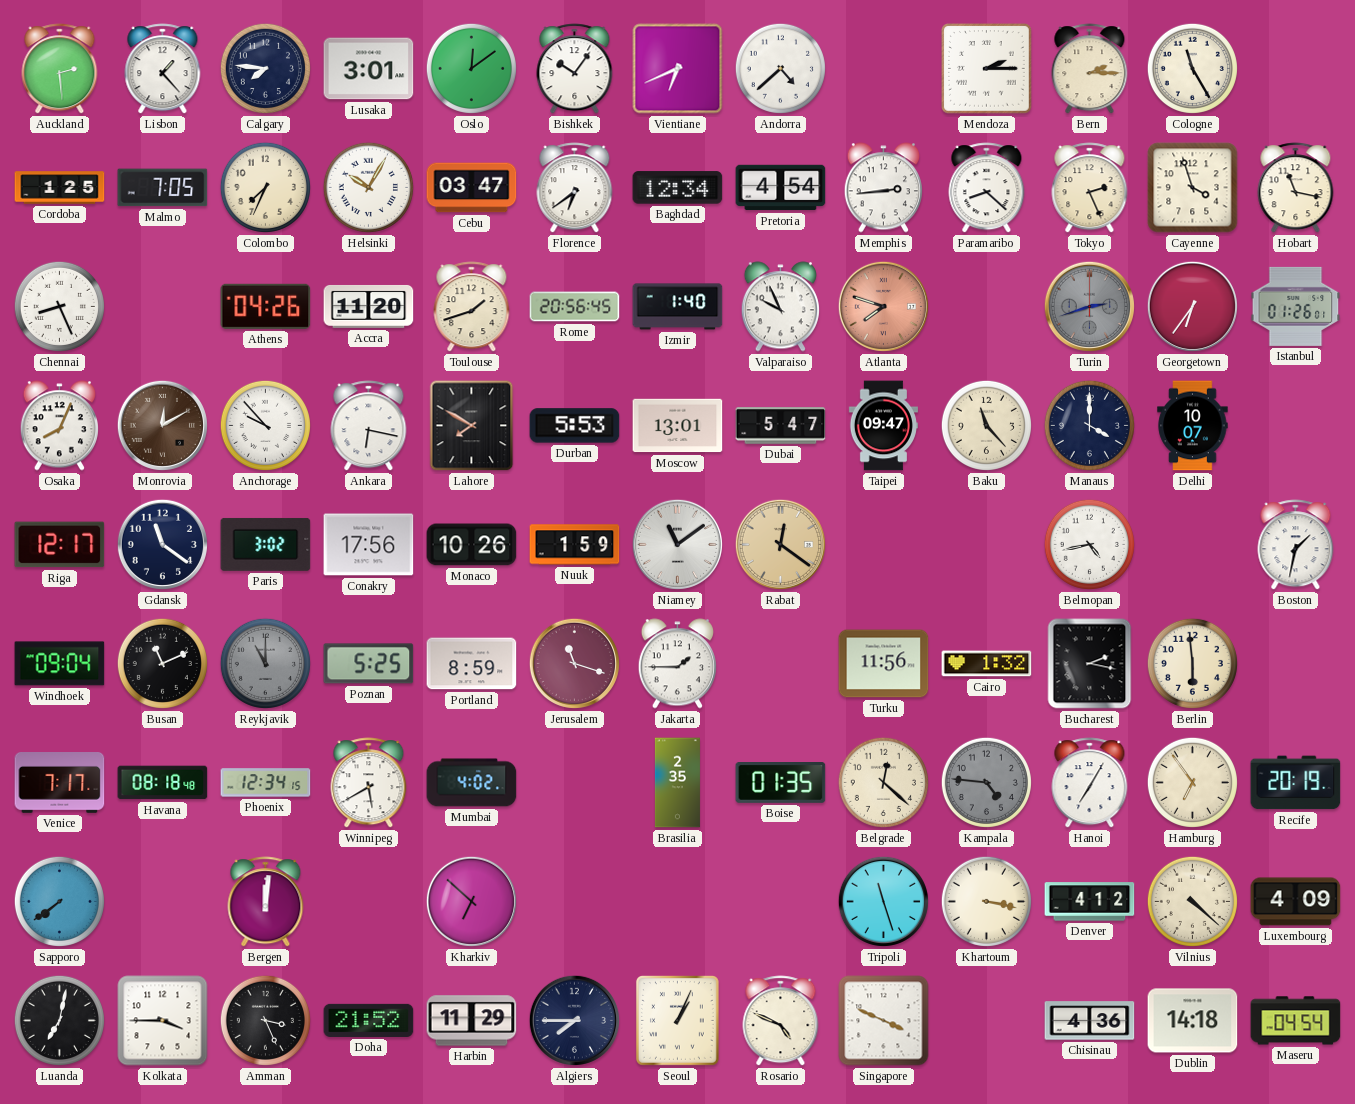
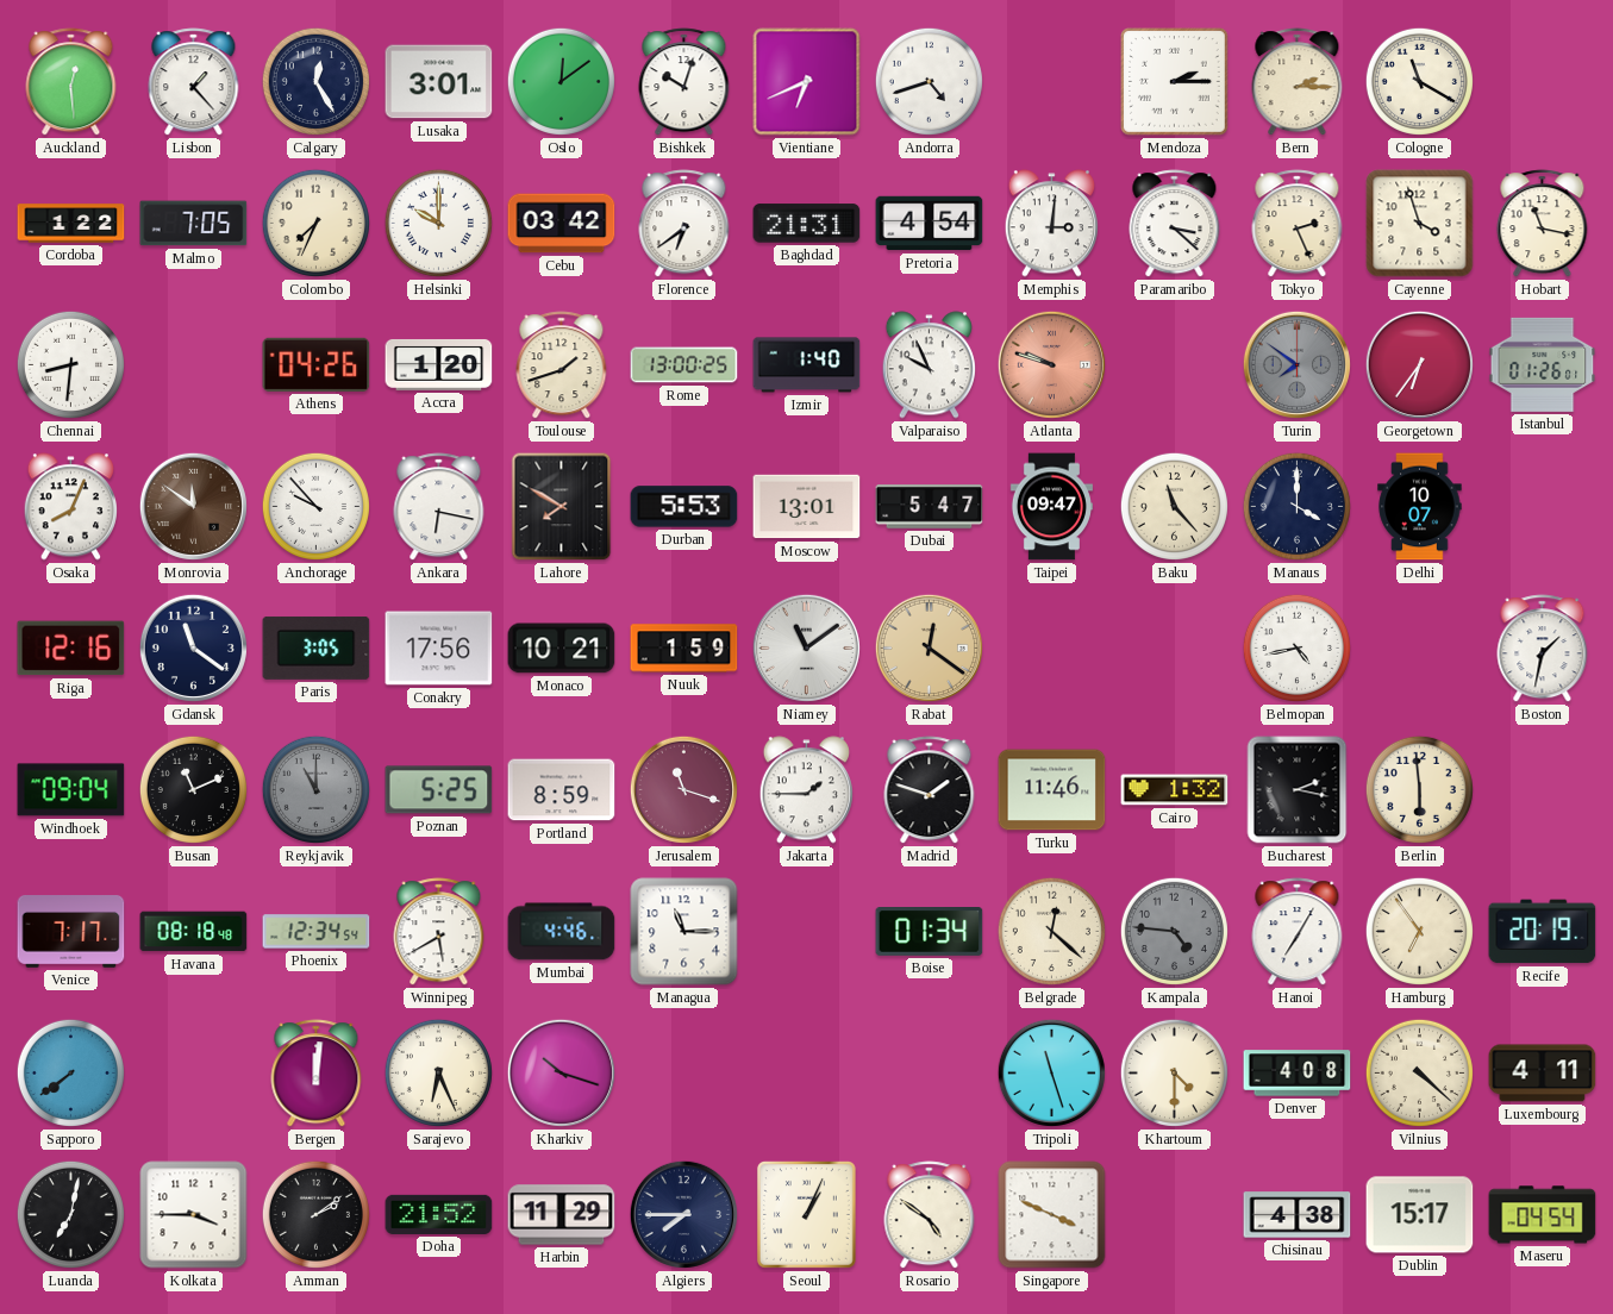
Auckland: 2:29 -> 12:29
Calgary: 7:46 -> 12:25
Bishkek: 10:06 -> 10:03
Andorra: 4:38 -> 4:42
Cologne: 11:25 -> 11:20
Cordoba: 1:25 -> 1:22
Helsinki: 10:05 -> 10:00
Cebu: 03:47 -> 03:42
Baghdad: 12:34 -> 21:31
Memphis: 2:44 -> 3:01
Paramaribo: 8:22 -> 3:22
Chennai: 8:26 -> 8:31
Accra: 11:20 -> 1:20
Rome: 20:56 -> 13:00
Atlanta: 7:48 -> 9:48
Turin: 2:42 -> 7:51
Monrovia: 12:10 -> 11:51
Riga: 12:17 -> 12:16
Paris: 3:02 -> 3:05
Monaco: 10:26 -> 10:21
Madrid: none -> 1:48
Turku: 11:56 -> 11:46
Phoenix: 12:34:15 -> 12:34:54
Mumbai: 4:02 -> 4:46
Managua: none -> 11:15
Brasilia: 2:35 -> none
Boise: 01:35 -> 01:34
Sarajevo: none -> 6:26
Kharkiv: 6:52 -> 10:18
Khartoum: 3:17 -> 4:30
Denver: 4:12 -> 4:08
Luxembourg: 4:09 -> 4:11
Amman: 3:26 -> 2:09
Rosario: 4:49 -> 4:51
Chisinau: 4:36 -> 4:38
Dublin: 14:18 -> 15:17
